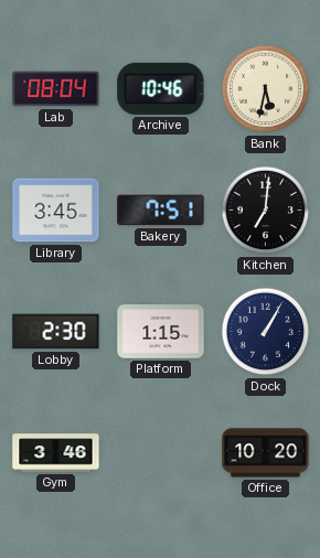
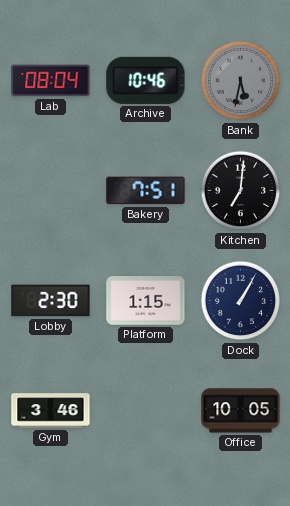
Bank dial: cream -> grey
Library: 3:45 -> none
Office: 10:20 -> 10:05
